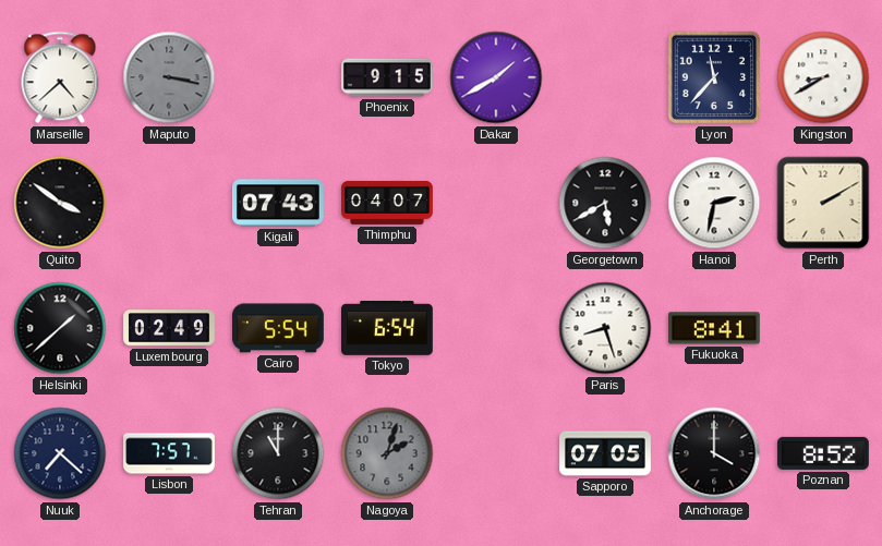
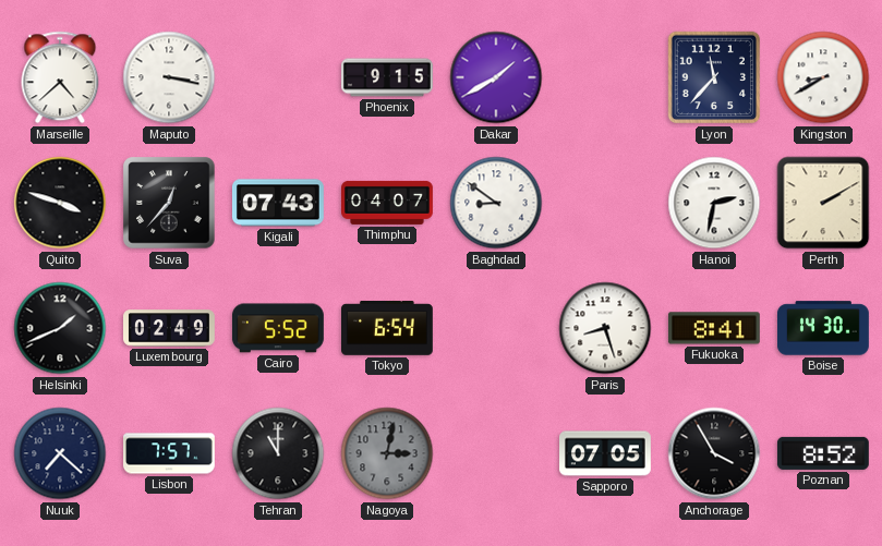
Maputo dial: grey -> white
Quito: 3:51 -> 3:48
Suva: none -> 12:37
Baghdad: none -> 8:51
Georgetown: 5:40 -> none
Helsinki: 1:38 -> 1:41
Cairo: 5:54 -> 5:52
Boise: none -> 14:30
Nagoya: 2:03 -> 3:02
Anchorage: 4:00 -> 3:55
